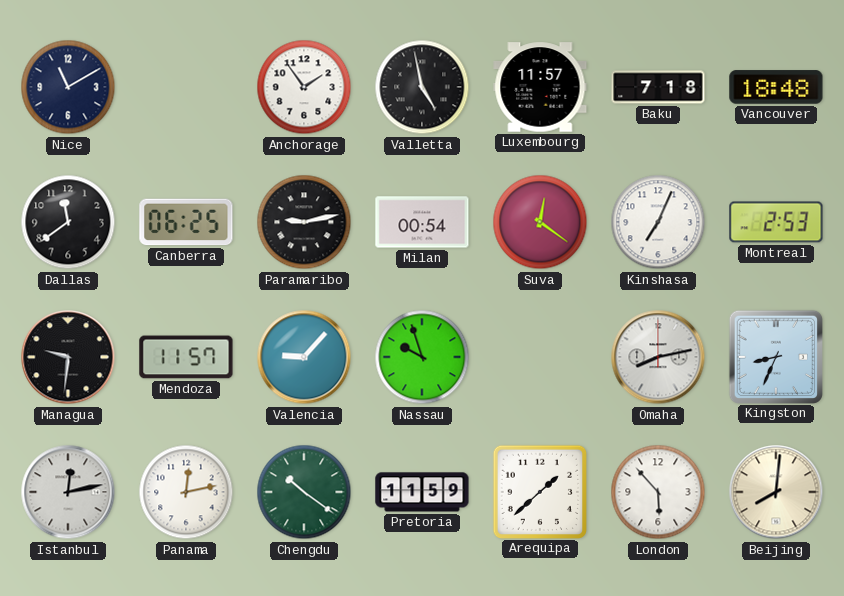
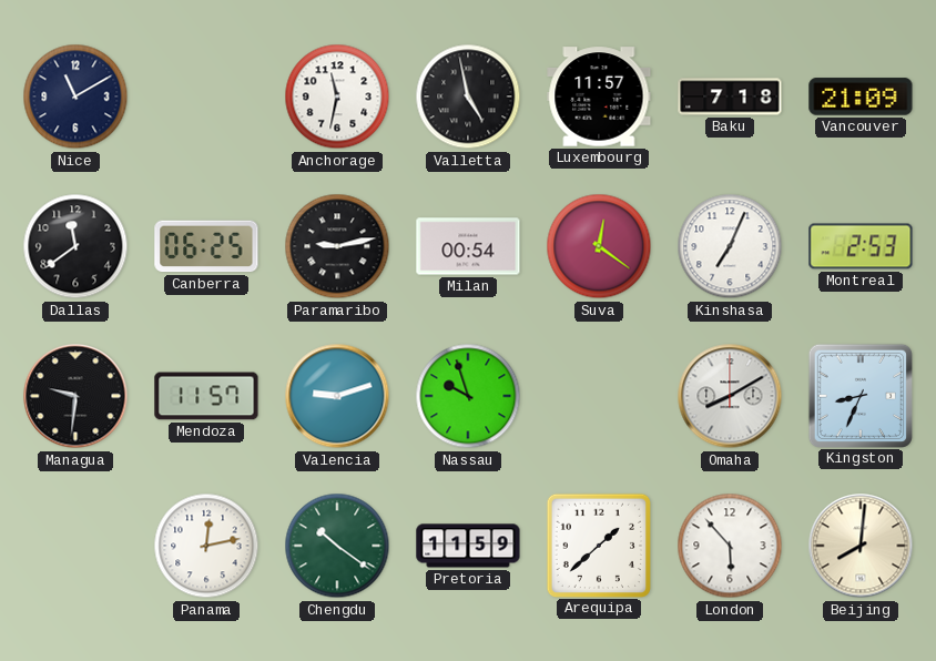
Anchorage: 1:54 -> 11:32
Vancouver: 18:48 -> 21:09
Valencia: 9:07 -> 9:12
Omaha: 8:13 -> 8:10
Istanbul: 12:13 -> none
